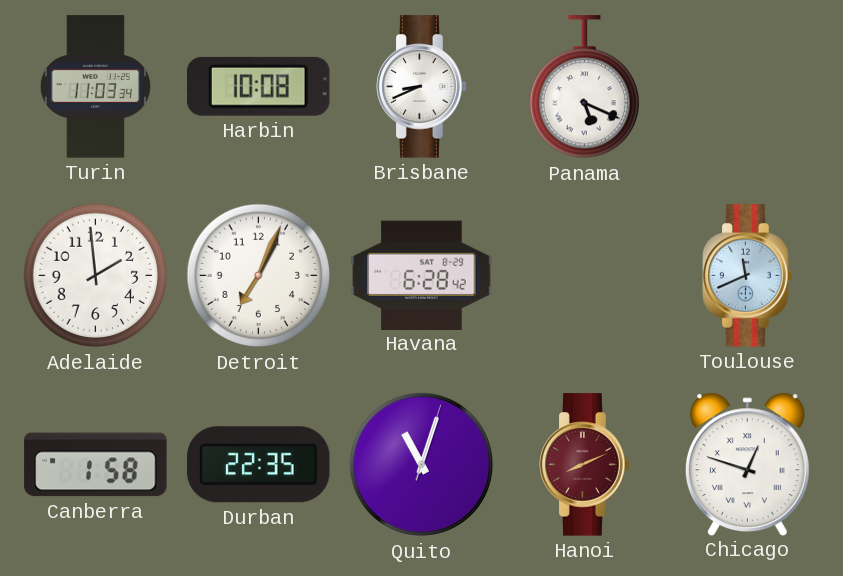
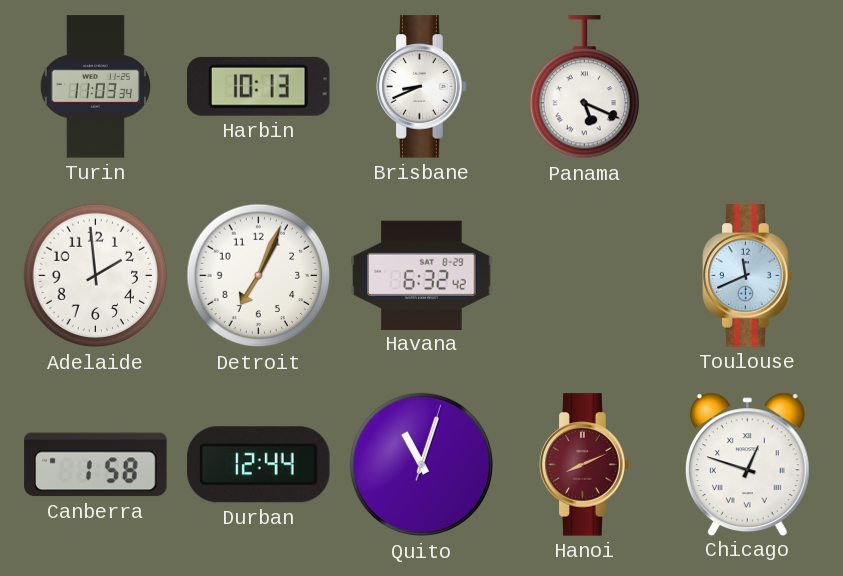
Harbin: 10:08 -> 10:13
Havana: 6:28 -> 6:32
Durban: 22:35 -> 12:44
